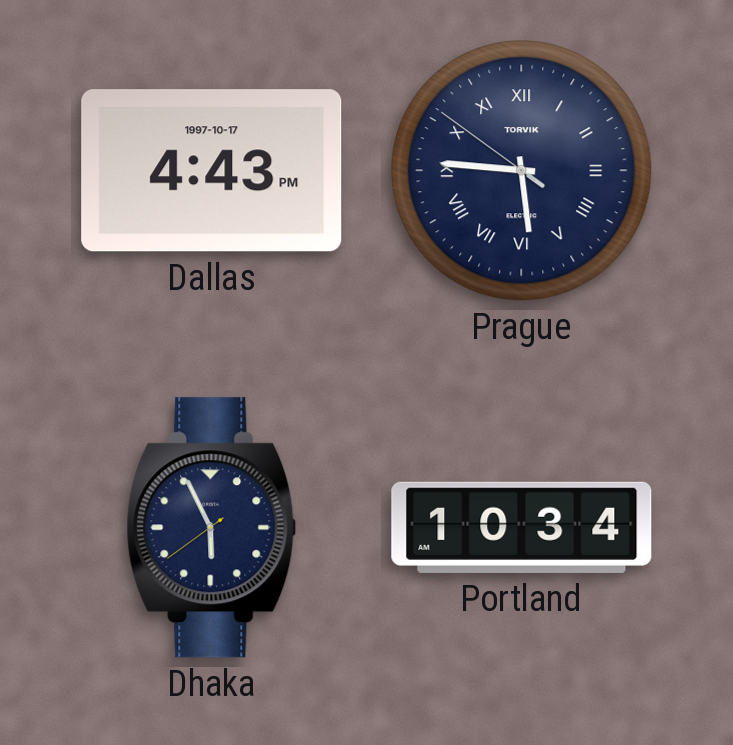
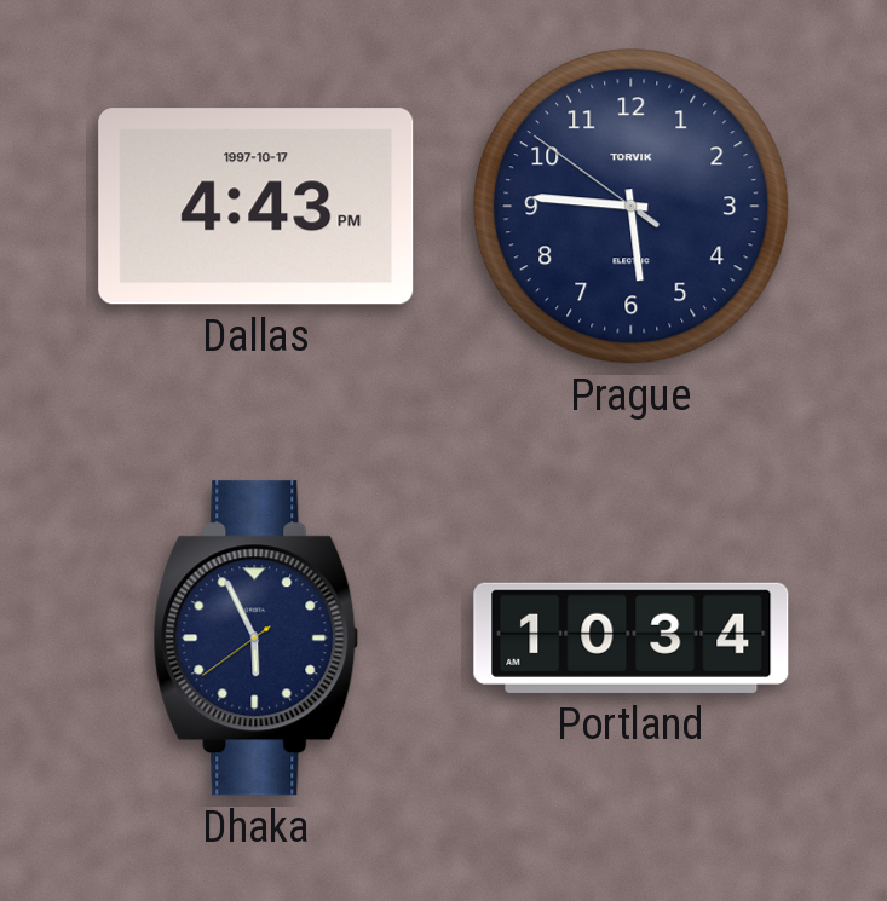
Prague numerals: Roman -> Arabic
